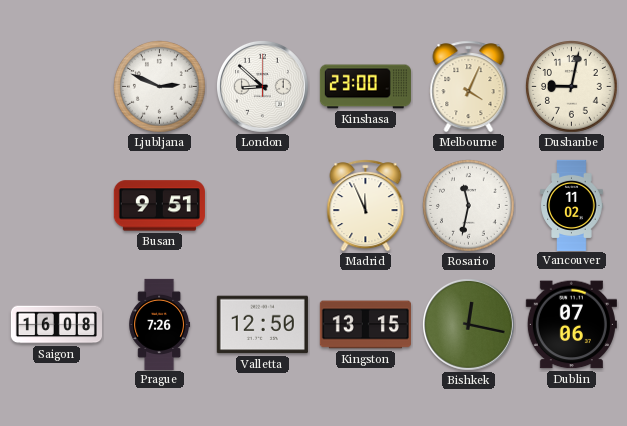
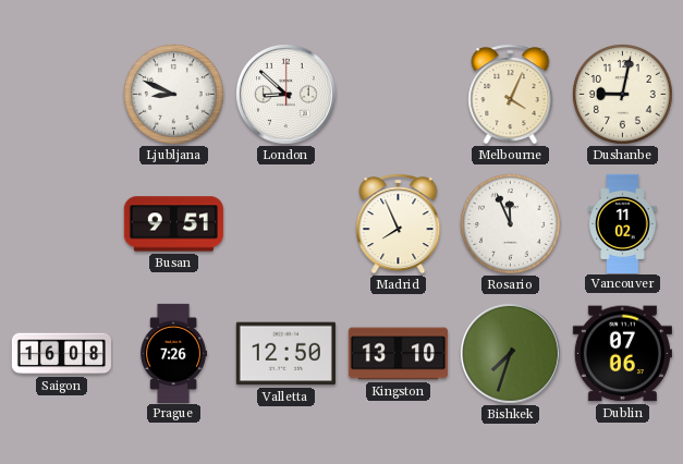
Ljubljana: 2:49 -> 8:49
Kinshasa: 23:00 -> none
Madrid: 11:56 -> 7:56
Rosario: 11:32 -> 11:56
Kingston: 13:15 -> 13:10
Bishkek: 12:17 -> 7:33
